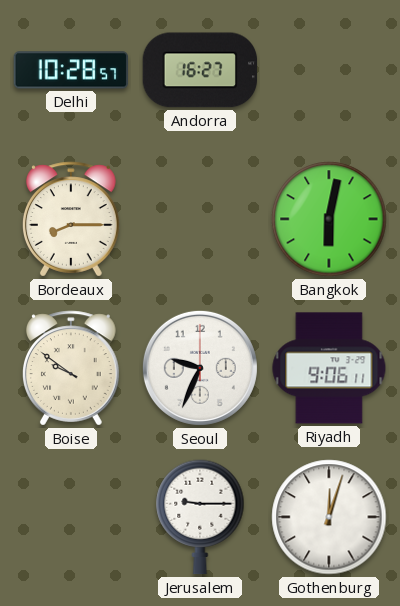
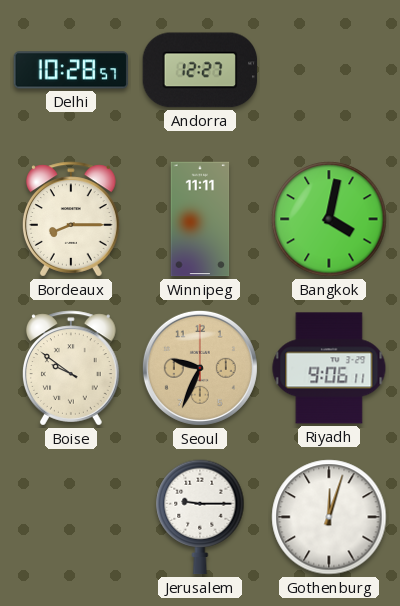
Andorra: 16:27 -> 12:27
Winnipeg: none -> 11:11
Bangkok: 6:02 -> 4:02
Seoul dial: white -> champagne
